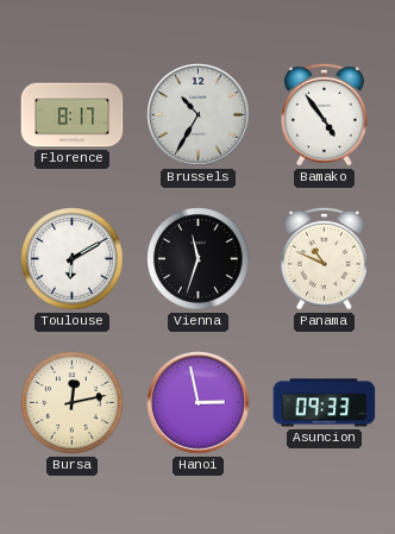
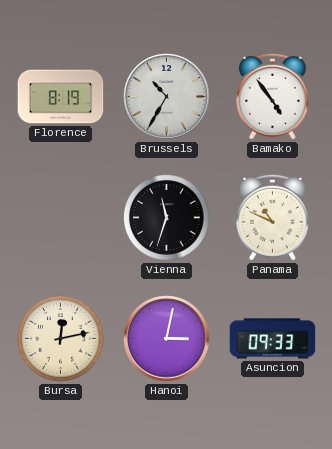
Florence: 8:17 -> 8:19
Toulouse: 6:10 -> none
Hanoi: 2:58 -> 3:02
